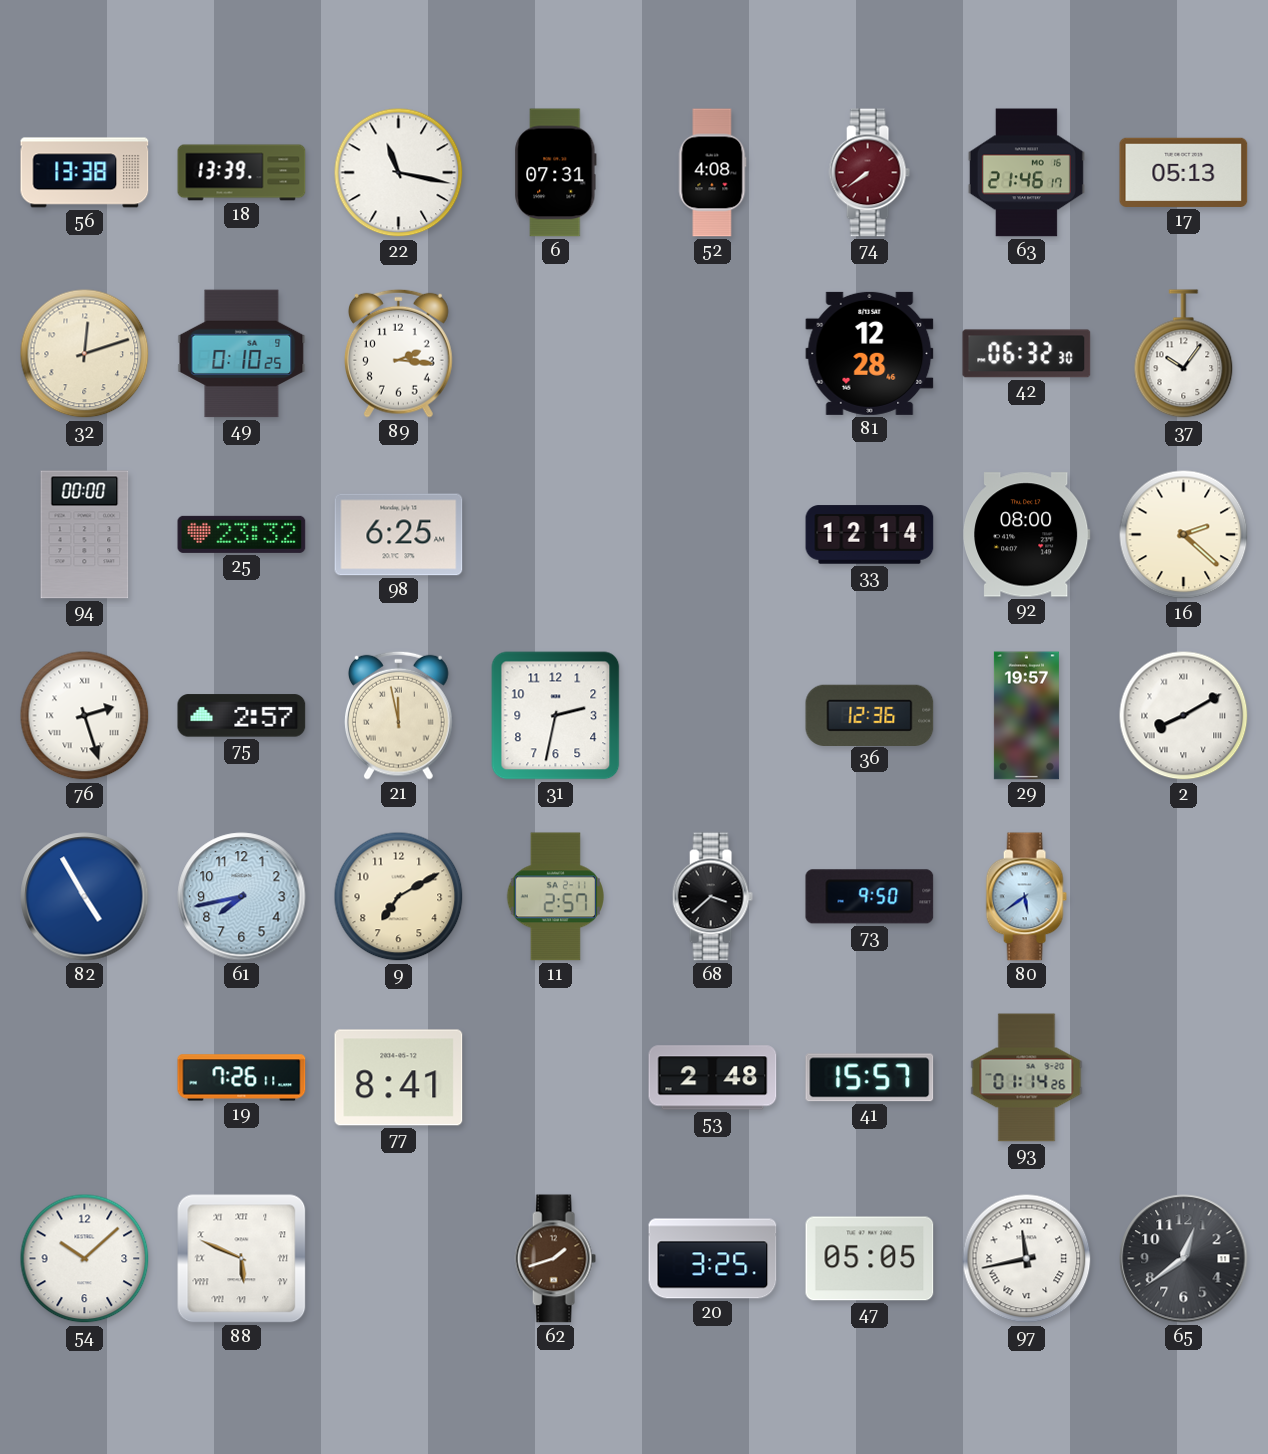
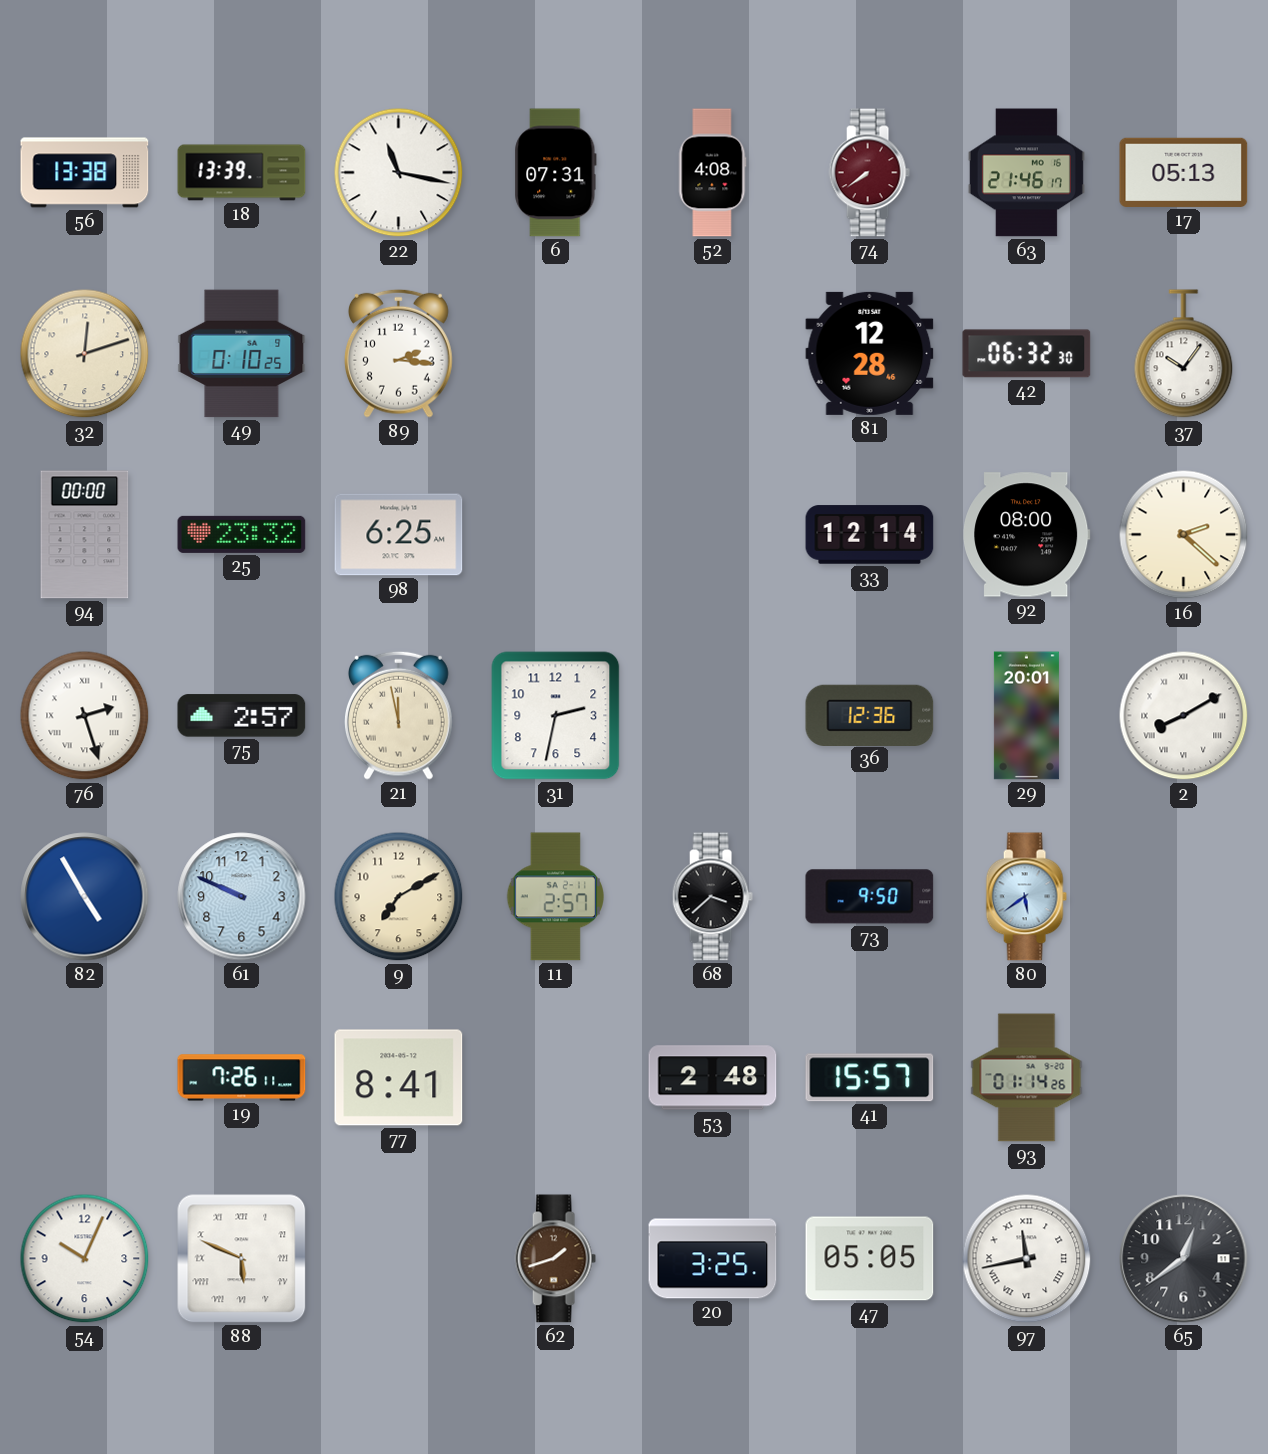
29: 19:57 -> 20:01
61: 7:43 -> 9:49
54: 10:08 -> 10:04
